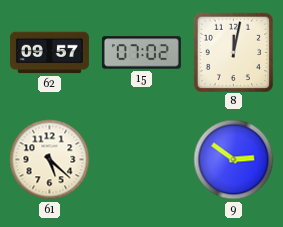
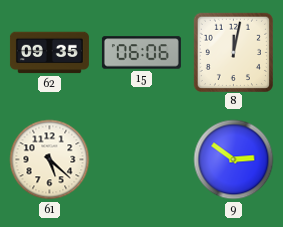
62: 09:57 -> 09:35
15: 07:02 -> 06:06
